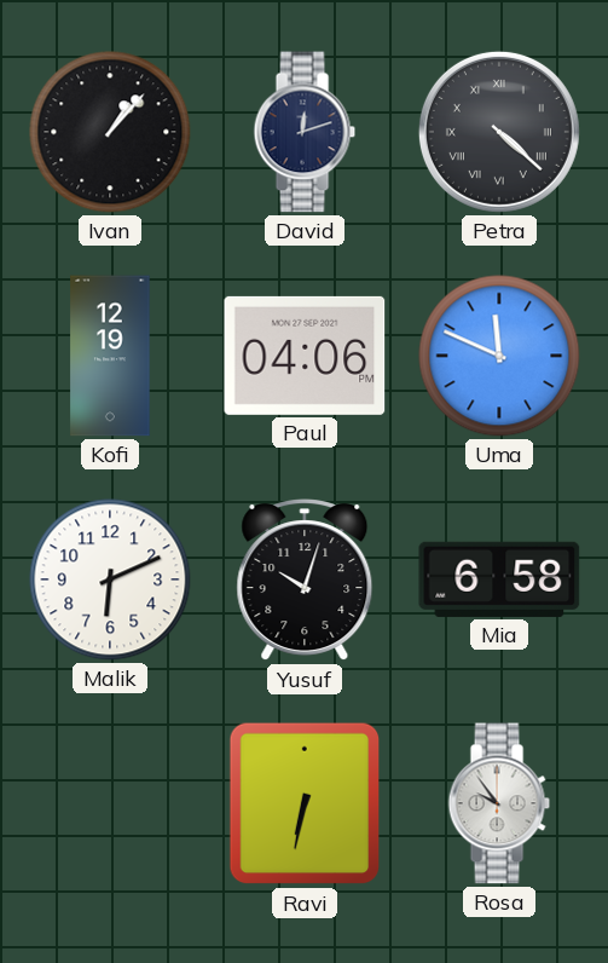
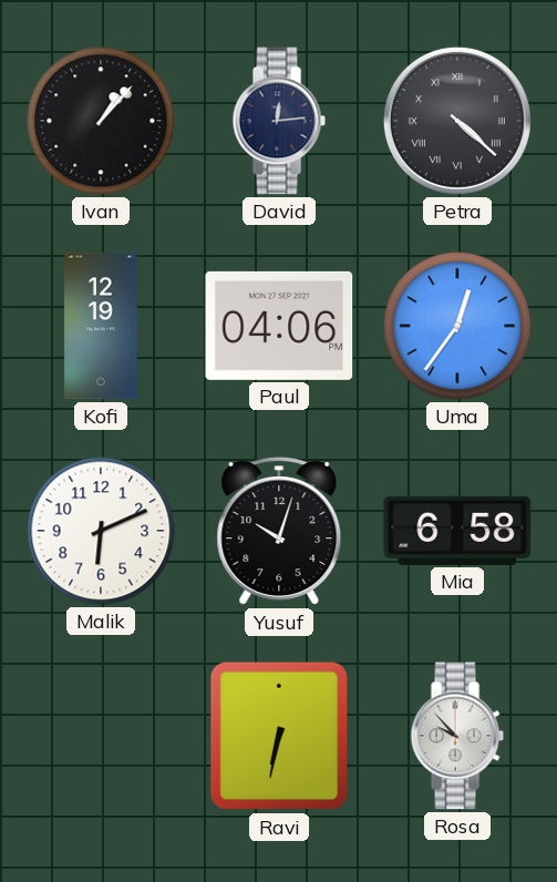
David: 12:12 -> 12:14
Uma: 11:49 -> 12:36
Rosa: 9:54 -> 9:53
